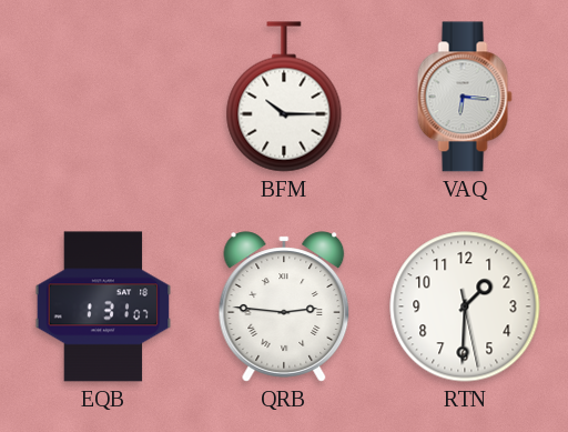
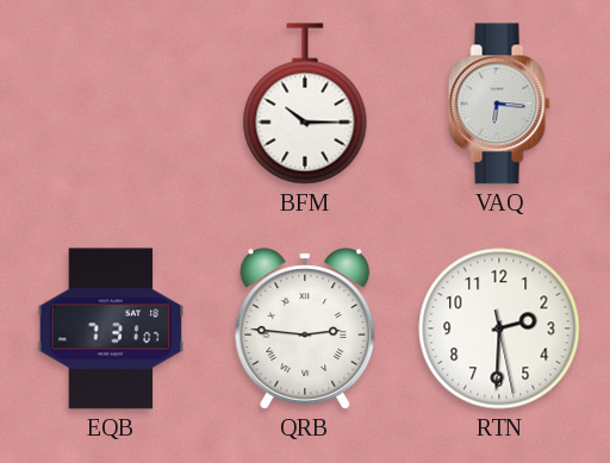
EQB: 1:31 -> 7:31
RTN: 1:30 -> 2:30
